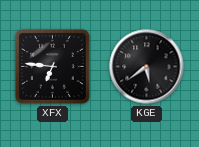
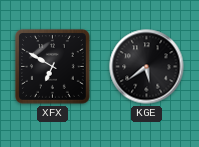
XFX: 6:46 -> 6:50
